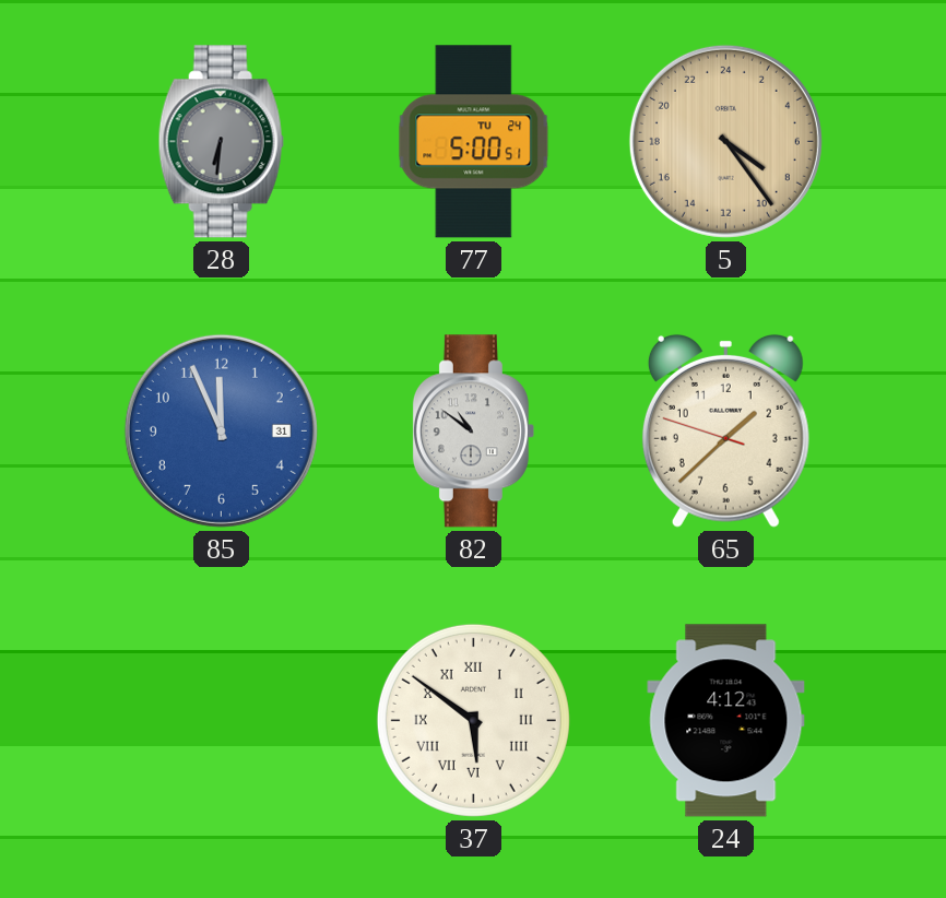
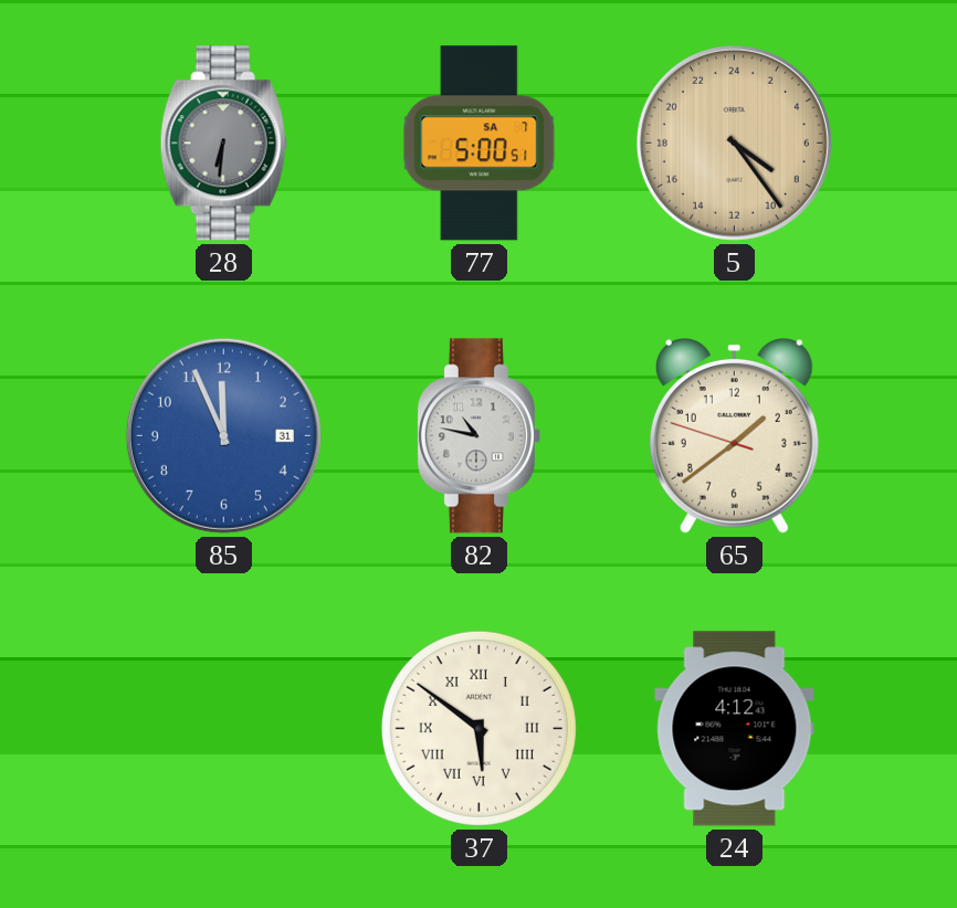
77 date: TU 24 -> SA 7
82: 10:51 -> 10:47
65: 1:37 -> 1:38
